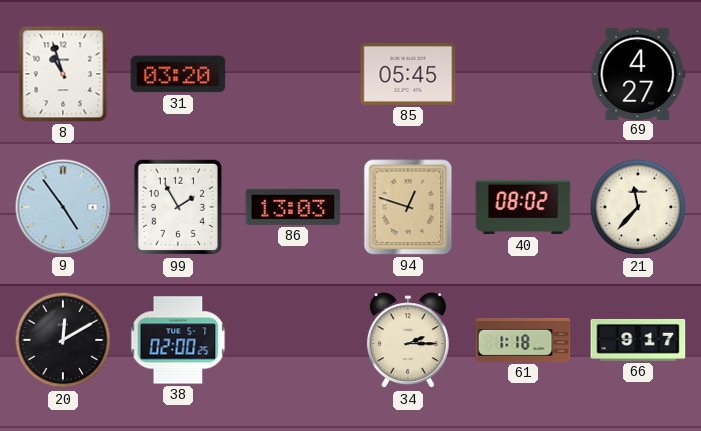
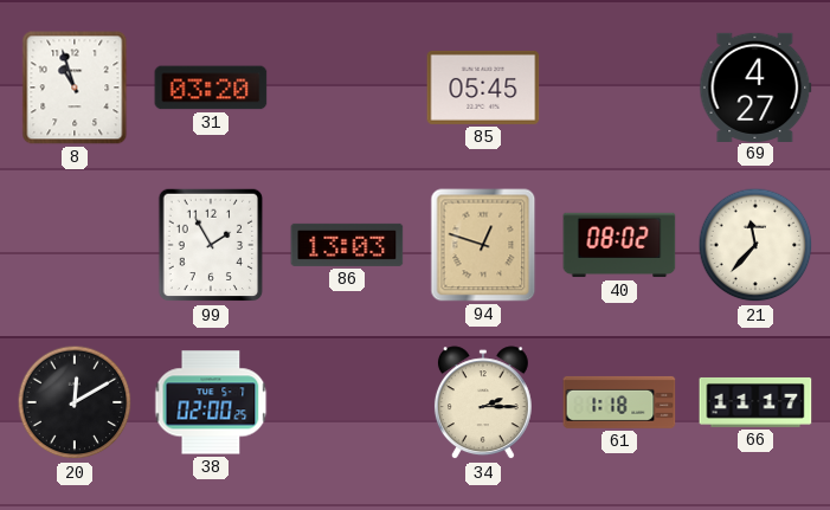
9: 4:54 -> none
66: 9:17 -> 11:17
